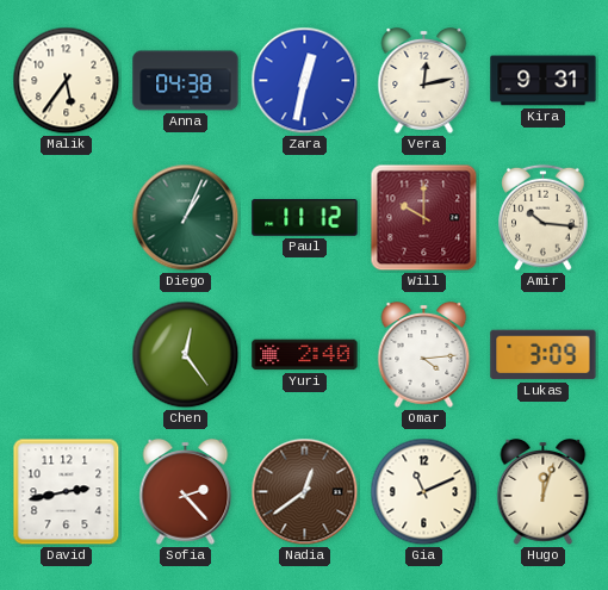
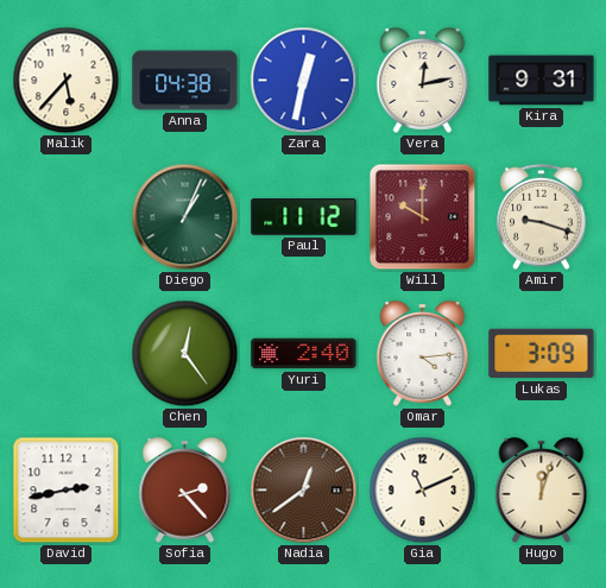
Malik: 5:36 -> 5:37
Amir: 10:16 -> 9:18
